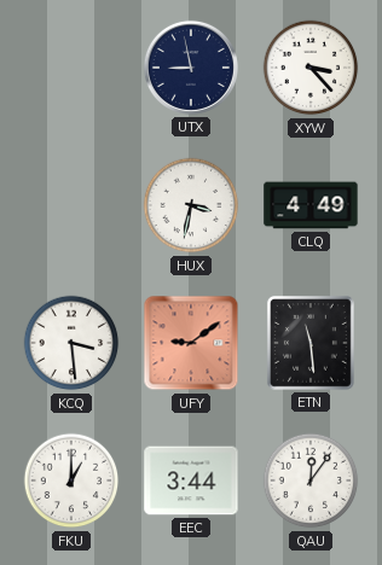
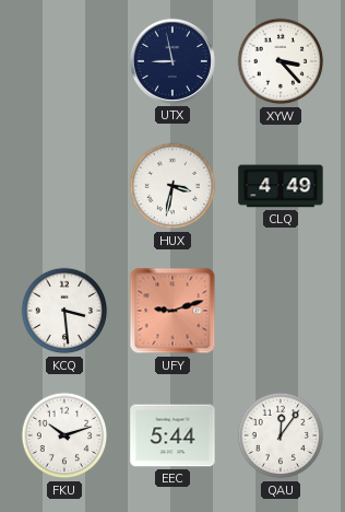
UFY: 9:09 -> 9:12
ETN: 11:29 -> none
FKU: 1:00 -> 10:12
EEC: 3:44 -> 5:44
